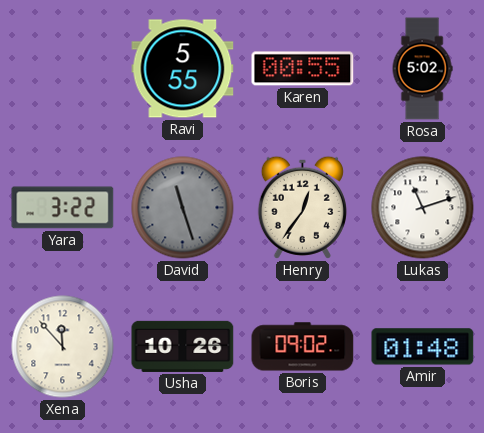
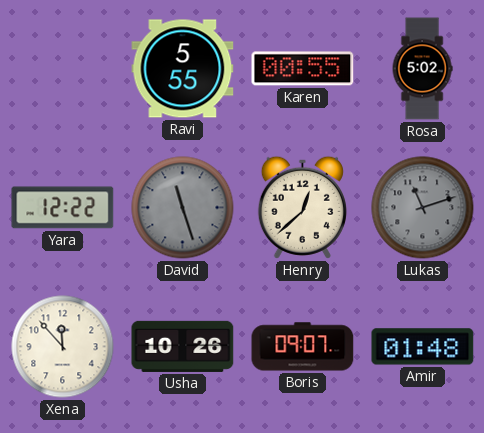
Yara: 3:22 -> 12:22
Henry: 12:36 -> 12:38
Lukas dial: white -> grey
Boris: 09:02 -> 09:07
